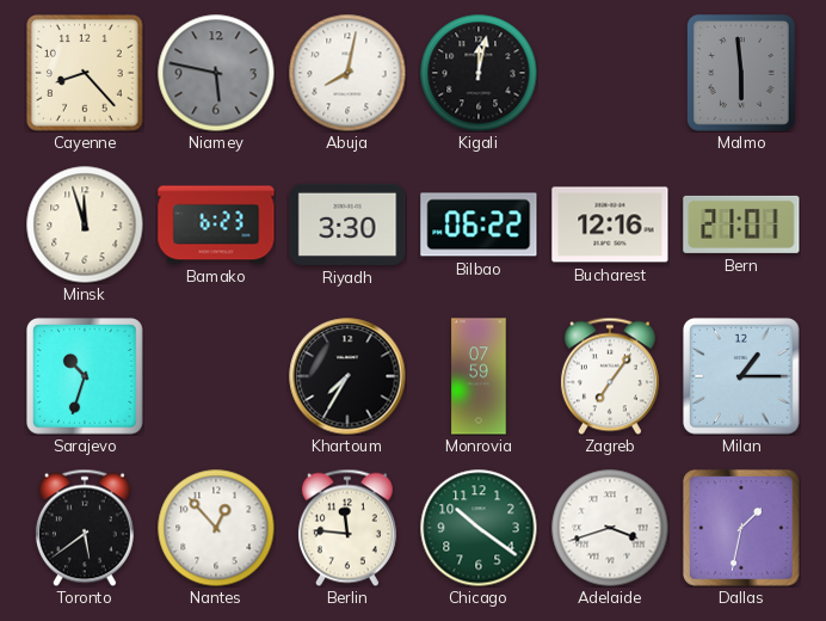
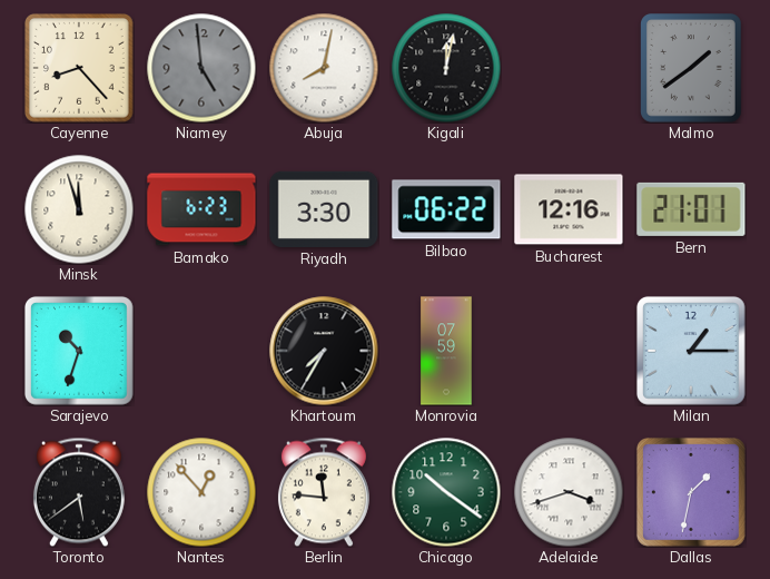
Niamey: 5:47 -> 4:59
Malmo: 5:59 -> 1:39
Zagreb: 7:06 -> none
